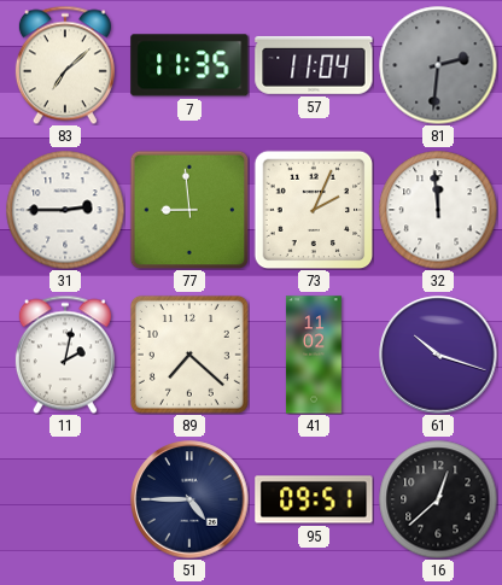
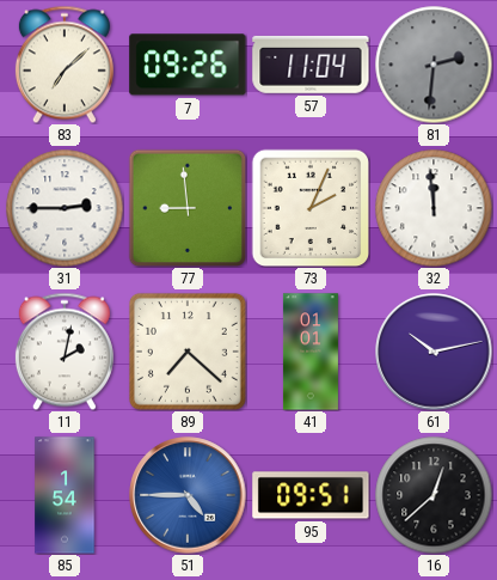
7: 11:35 -> 09:26
41: 11:02 -> 01:01
61: 10:18 -> 10:13
85: none -> 1:54
51 dial: navy -> blue
